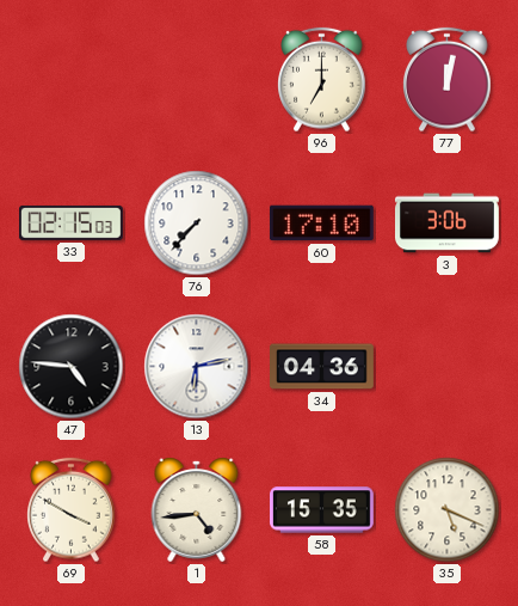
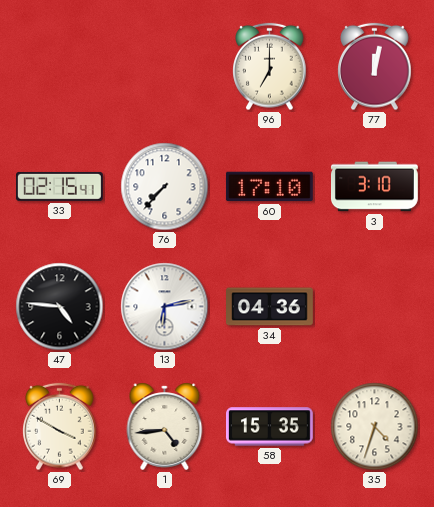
33: 02:15:03 -> 02:15:41
3: 3:06 -> 3:10
35: 5:19 -> 4:33
